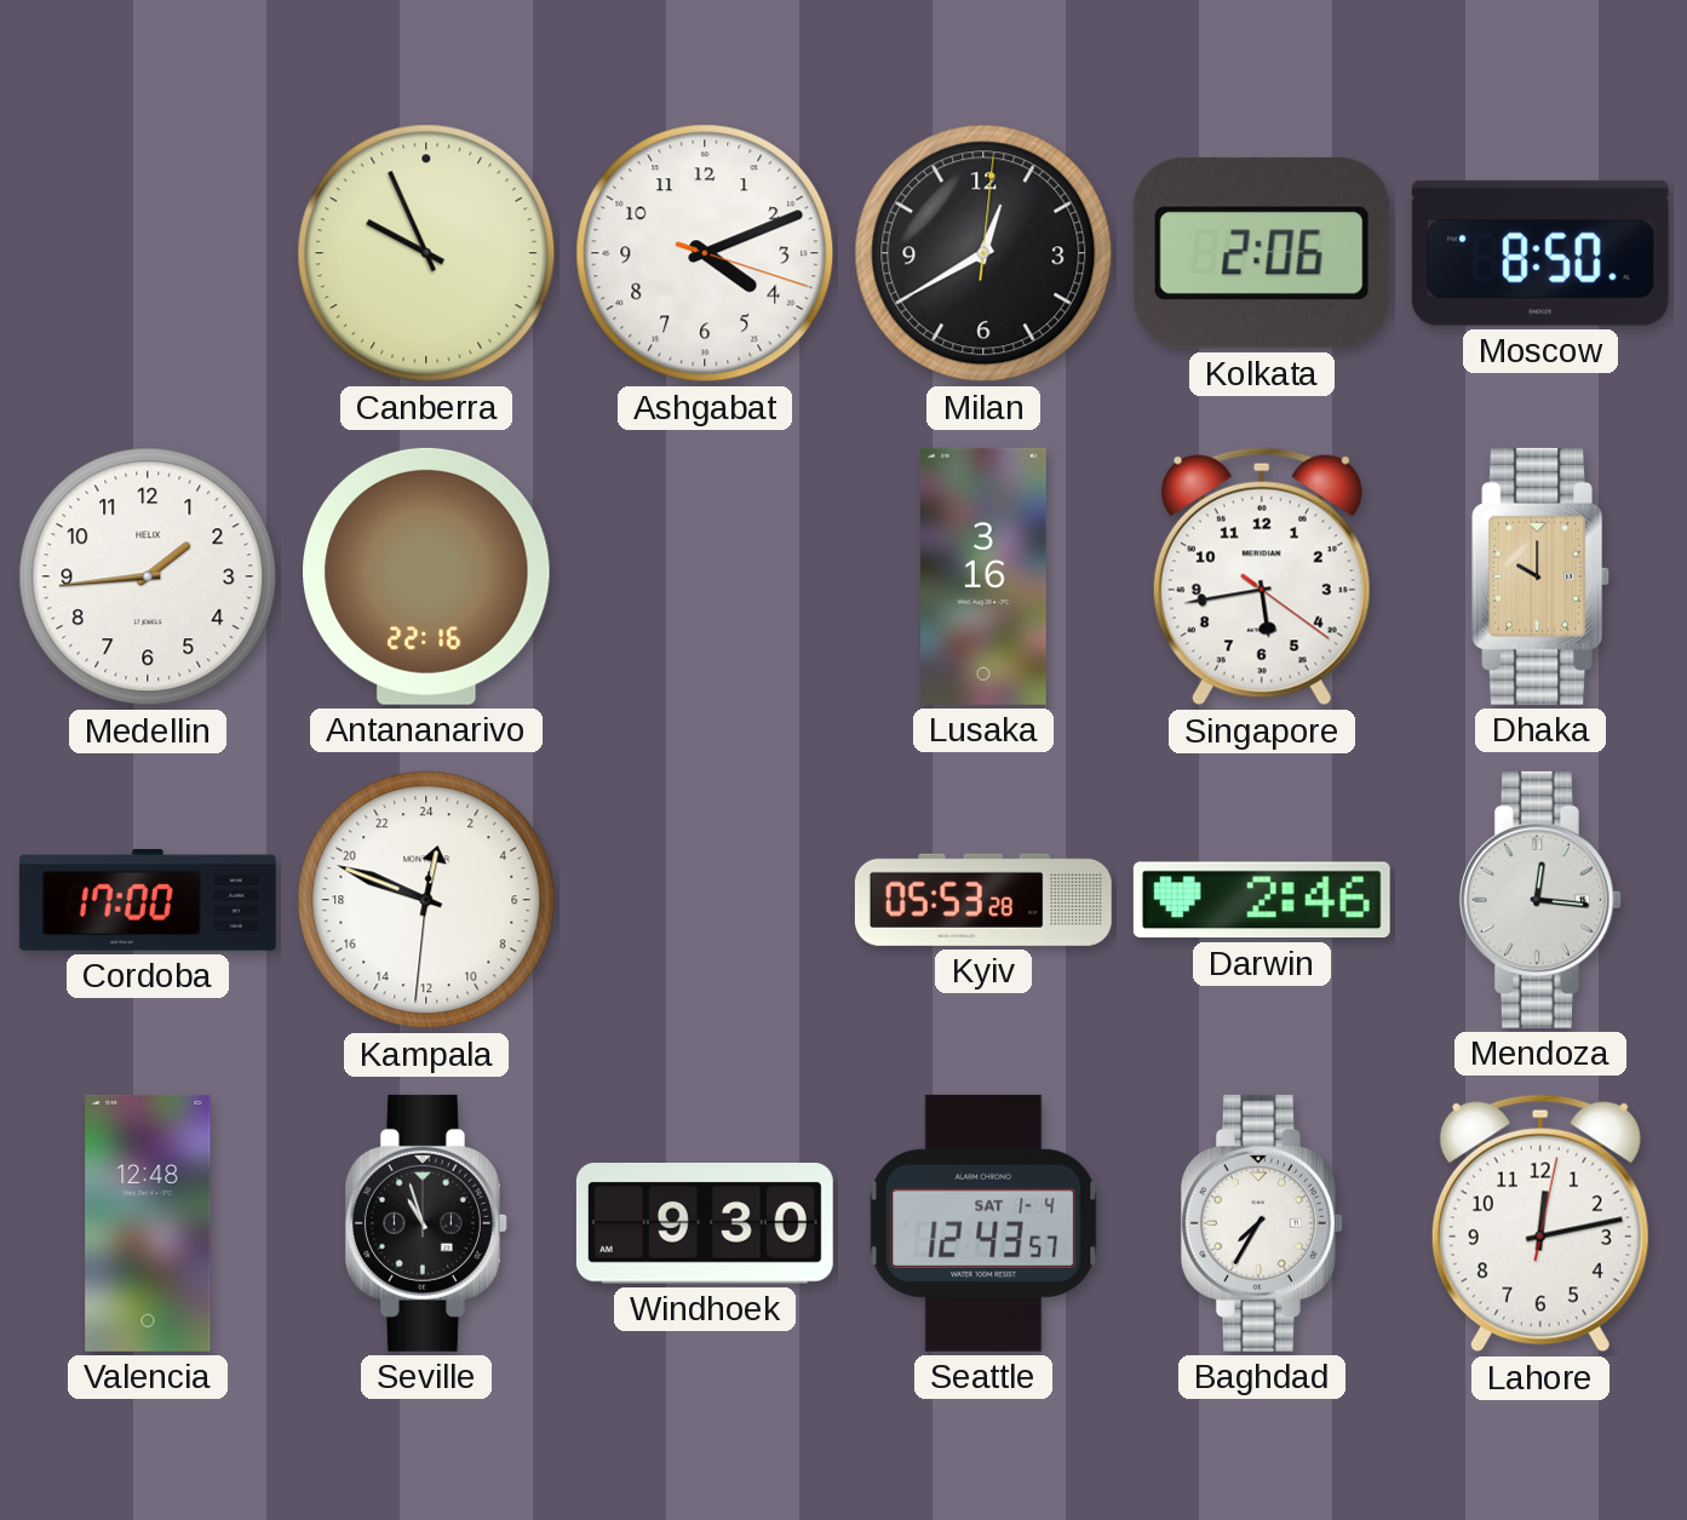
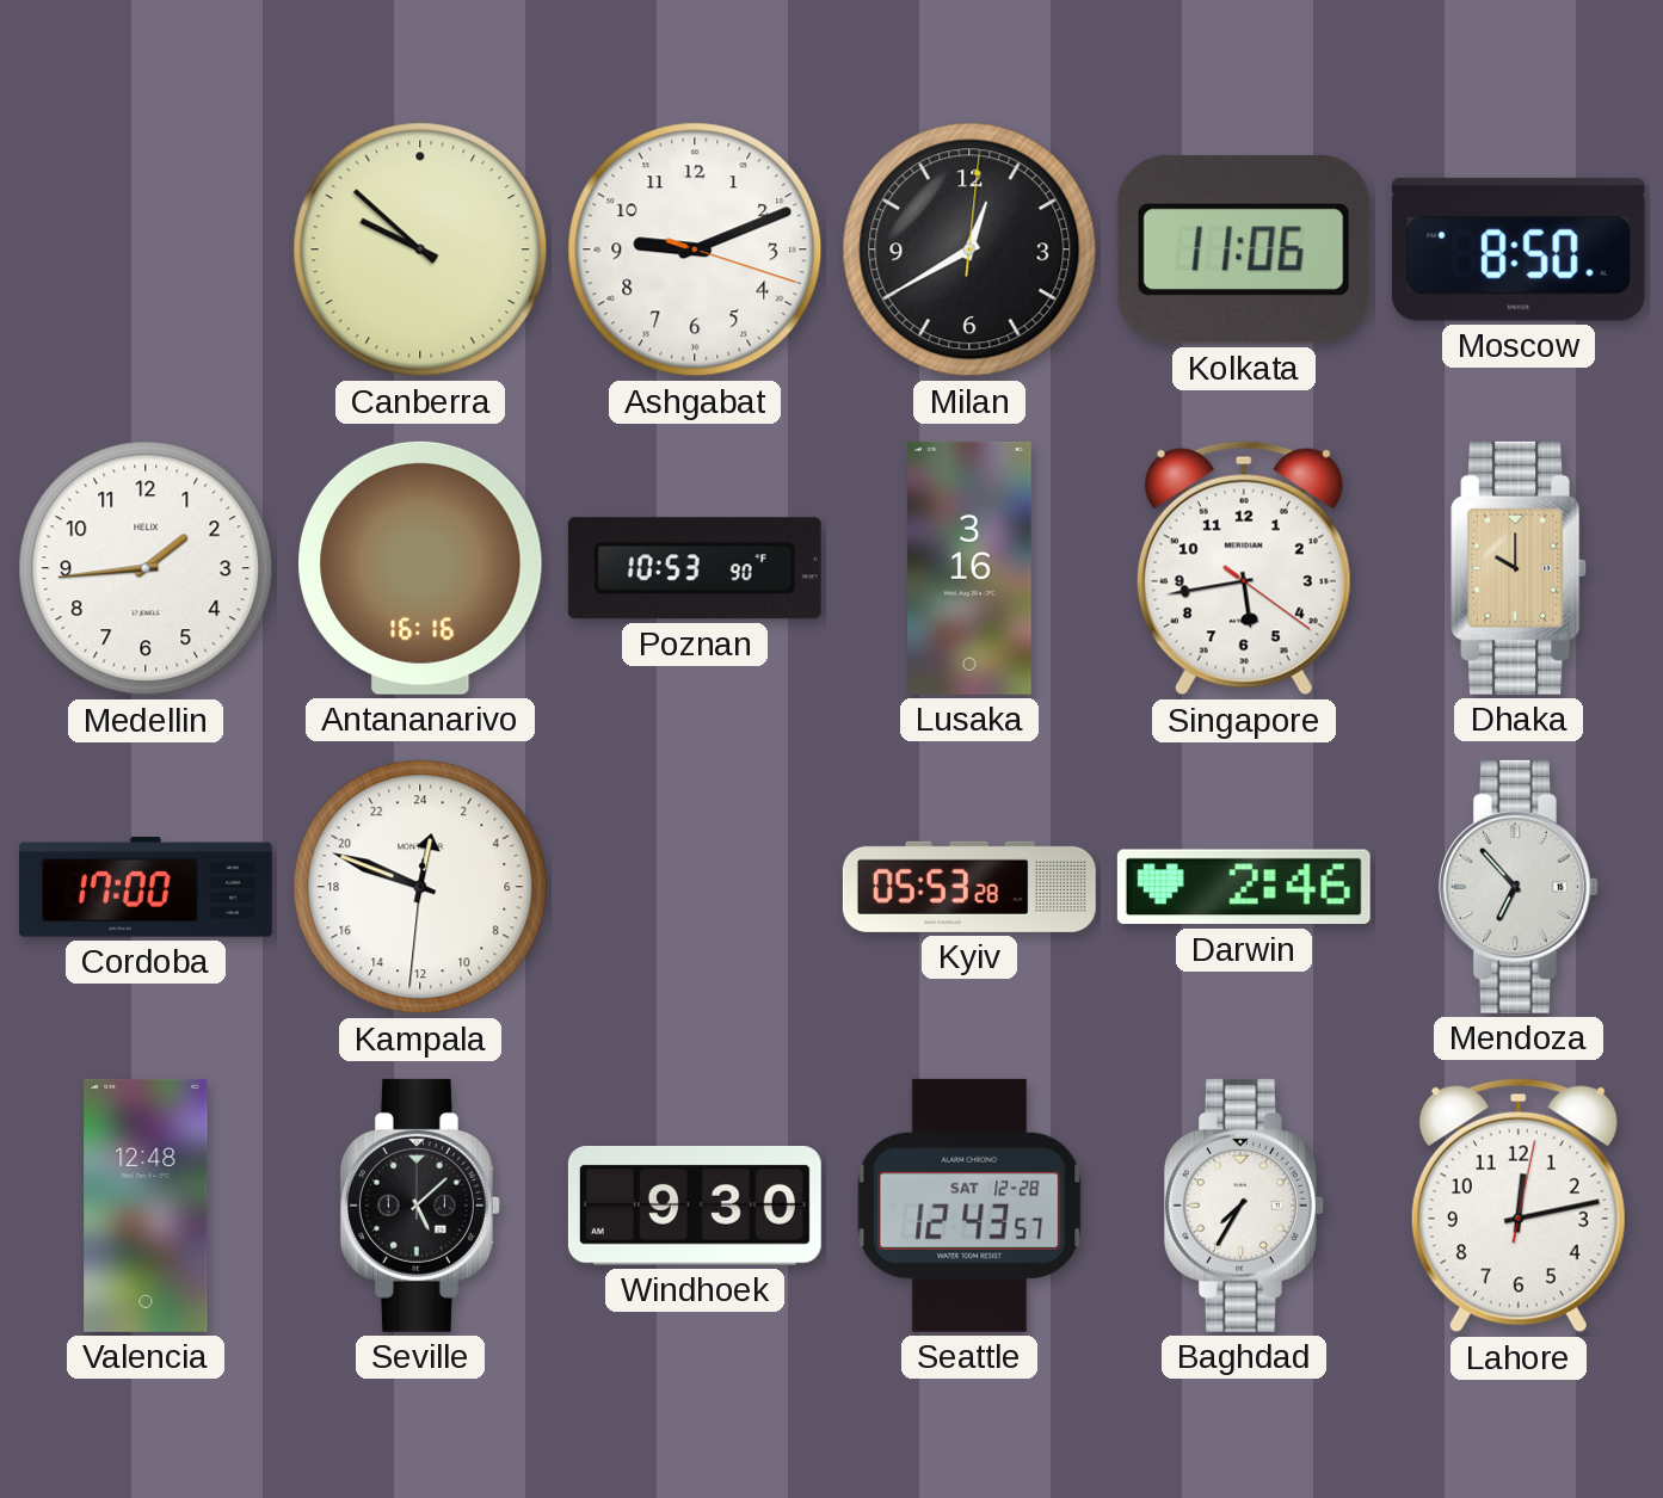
Canberra: 9:56 -> 9:52
Ashgabat: 4:11 -> 9:11
Kolkata: 2:06 -> 11:06
Antananarivo: 22:16 -> 16:16
Poznan: none -> 10:53
Mendoza: 12:16 -> 6:53
Seville: 10:57 -> 5:08
Seattle date: SAT 1-4 -> SAT 12-28
